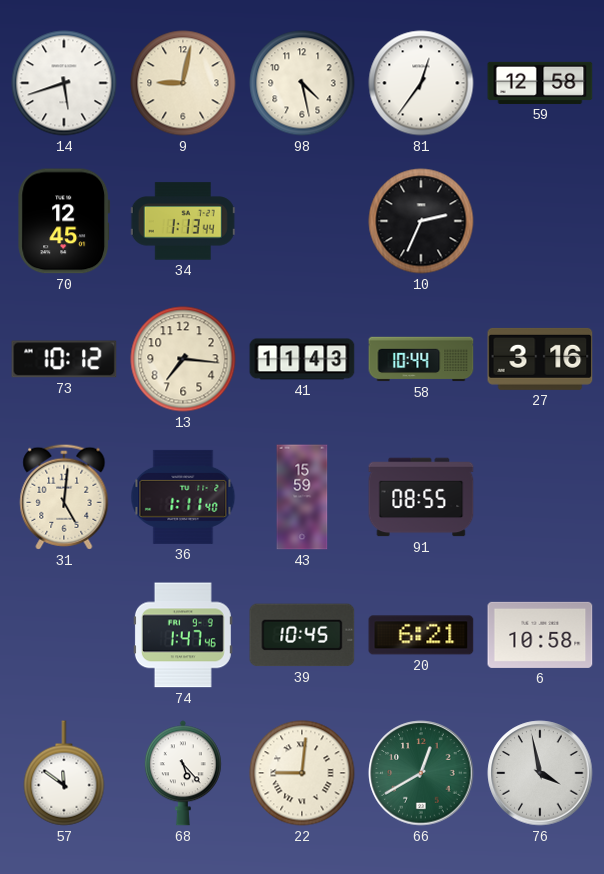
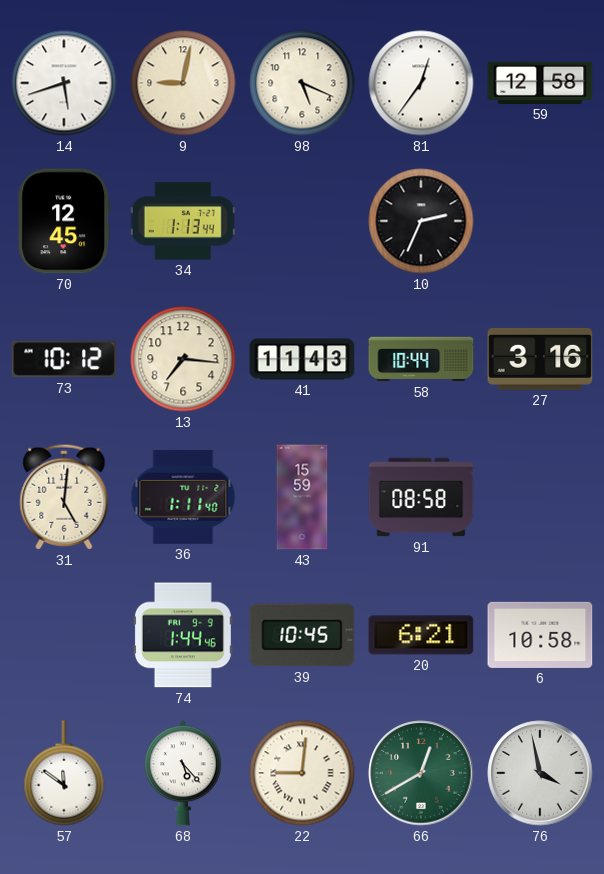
98: 4:28 -> 5:19
91: 08:55 -> 08:58
74: 1:47 -> 1:44
